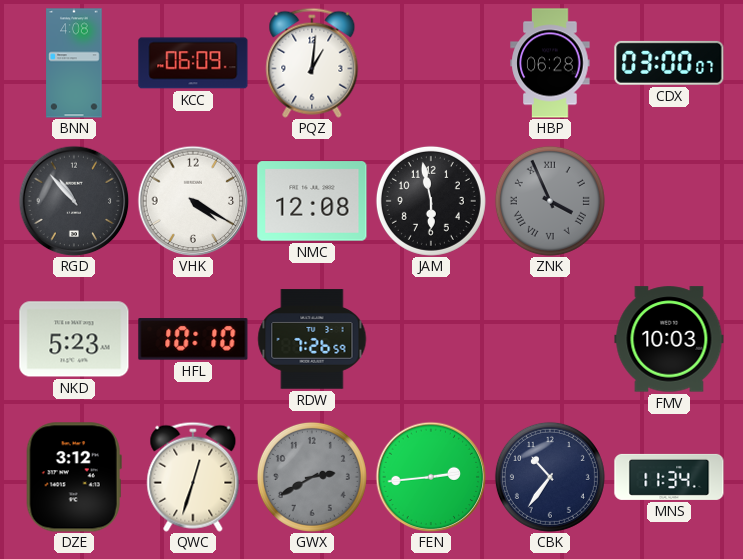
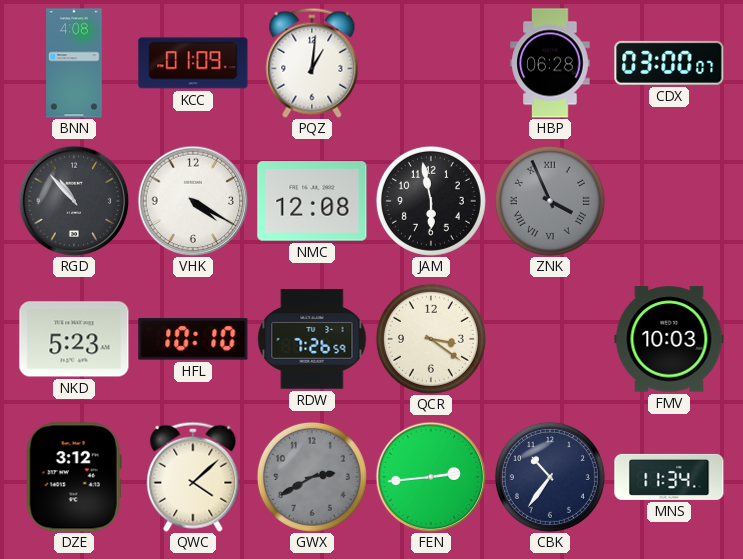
KCC: 06:09 -> 01:09
QCR: none -> 3:21
QWC: 12:33 -> 4:08
